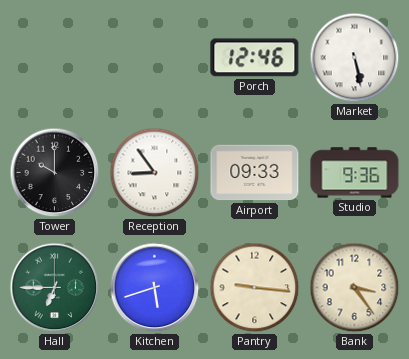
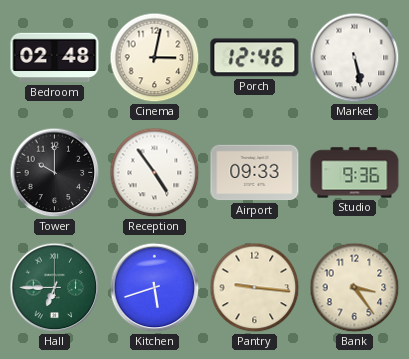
Bedroom: none -> 02:48
Cinema: none -> 3:02
Reception: 8:54 -> 4:54
